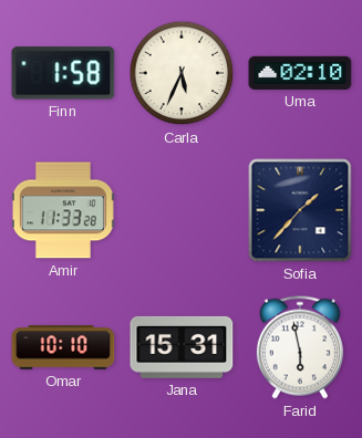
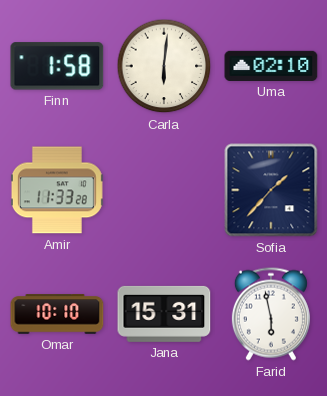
Carla: 5:34 -> 6:01
